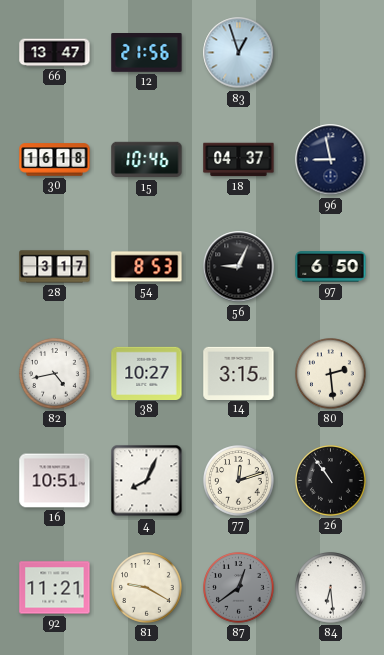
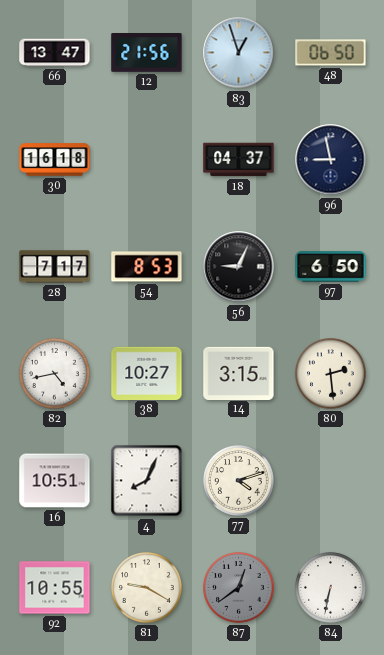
48: none -> 06:50
15: 10:46 -> none
28: 3:17 -> 7:17
77: 12:12 -> 4:12
26: 10:54 -> none
92: 11:21 -> 10:55
84: 6:29 -> 6:32
